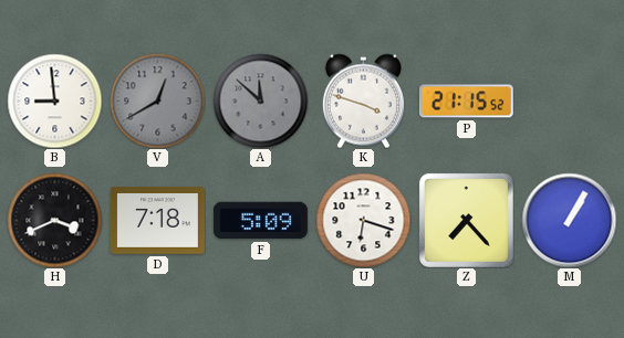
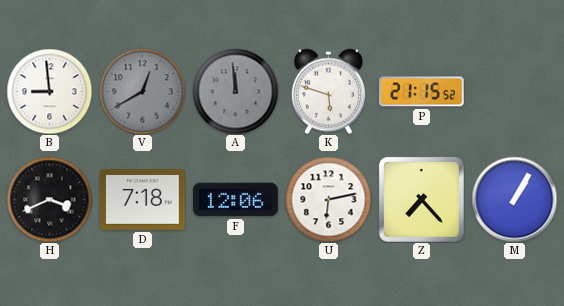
A: 11:52 -> 11:59
K: 3:48 -> 5:48
F: 5:09 -> 12:06
U: 6:18 -> 6:13
